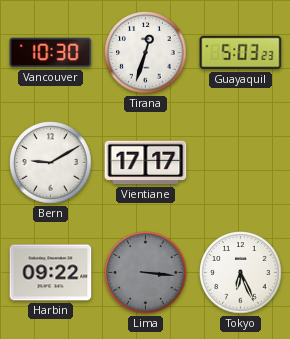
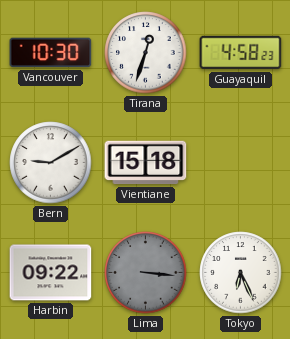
Guayaquil: 5:03 -> 4:58
Vientiane: 17:17 -> 15:18
